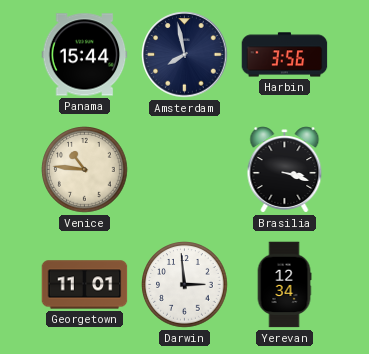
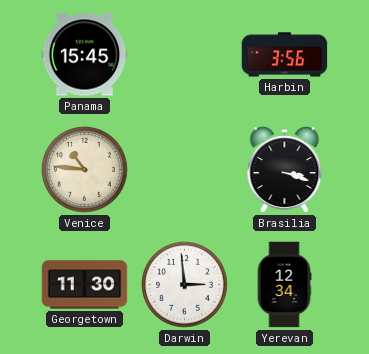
Panama: 15:44 -> 15:45
Amsterdam: 7:58 -> none
Georgetown: 11:01 -> 11:30
